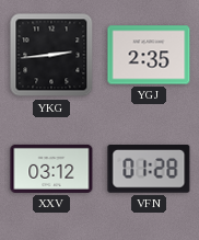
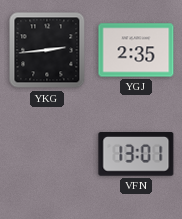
XXV: 03:12 -> none
VFN: 01:28 -> 13:01
